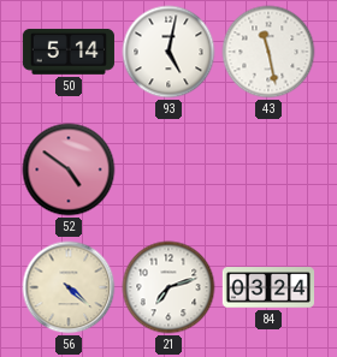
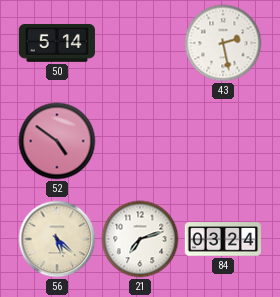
93: 5:02 -> none
43: 11:28 -> 2:28
56: 4:22 -> 5:22
